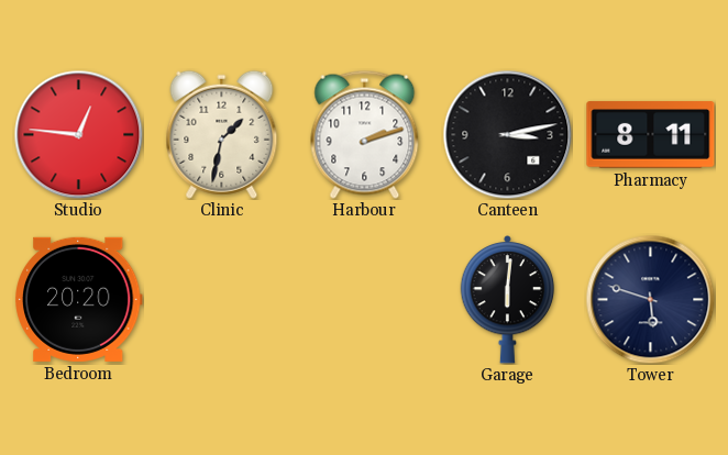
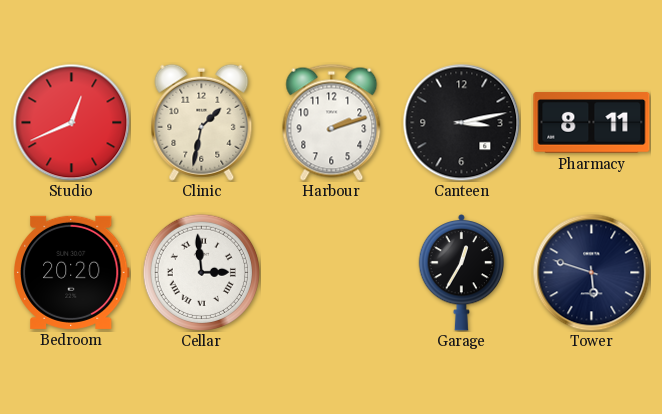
Studio: 12:46 -> 12:41
Cellar: none -> 2:59
Garage: 6:01 -> 12:35
